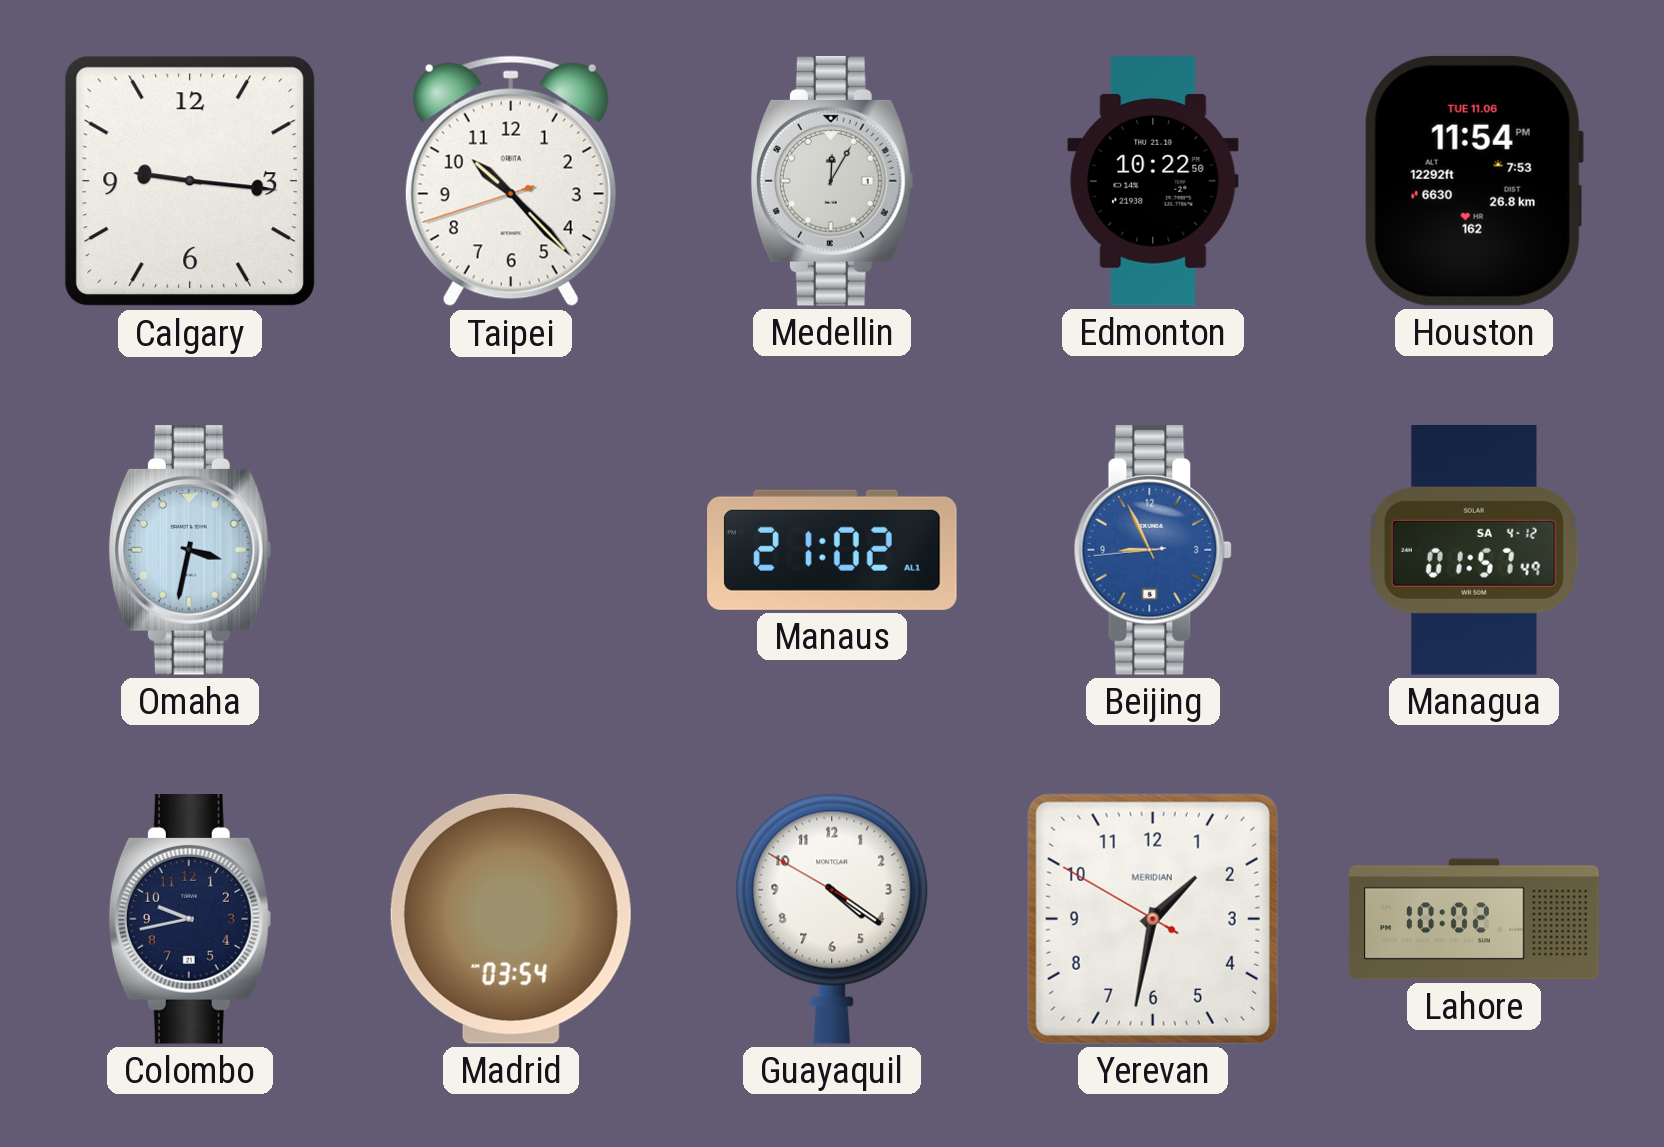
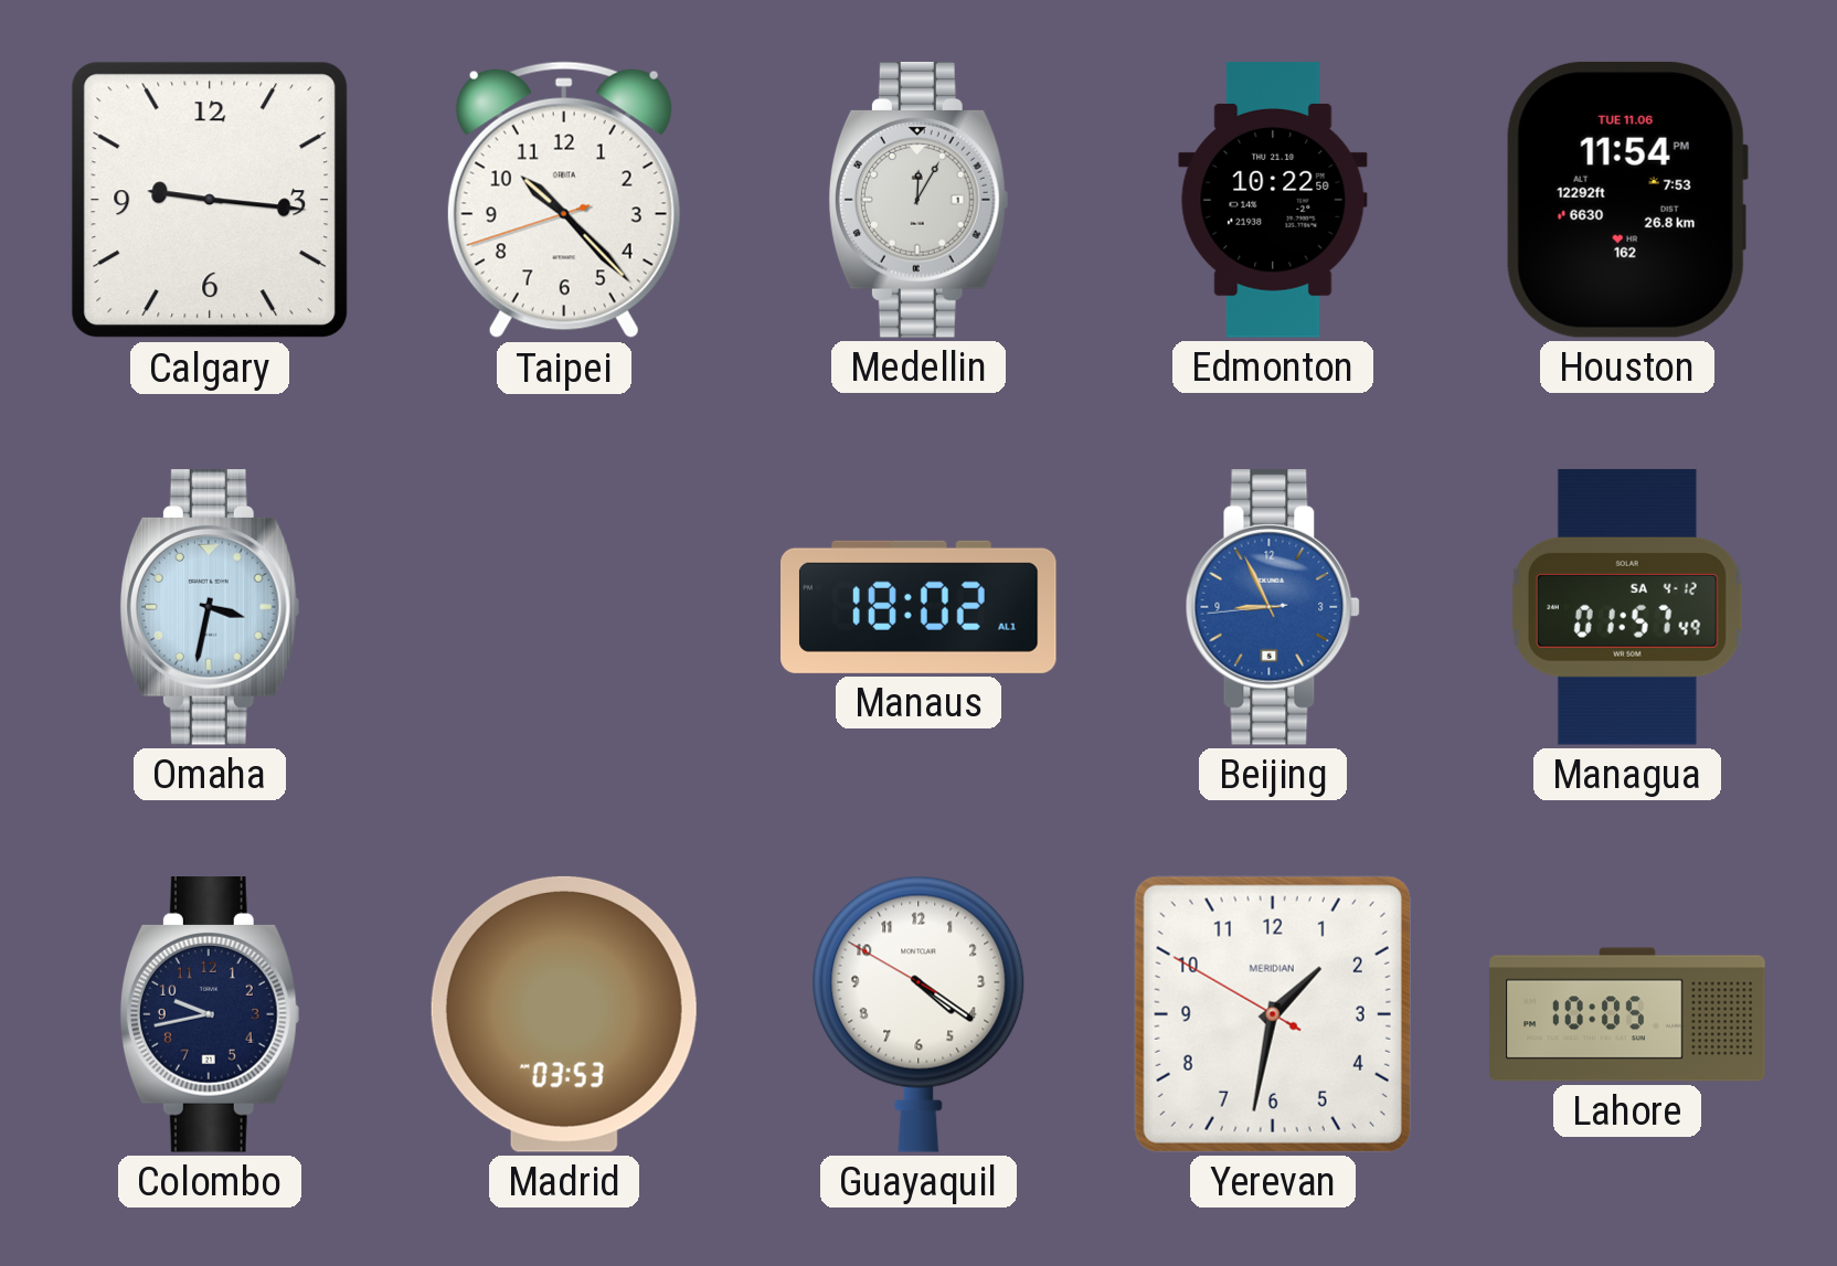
Manaus: 21:02 -> 18:02
Madrid: 03:54 -> 03:53
Lahore: 10:02 -> 10:05
